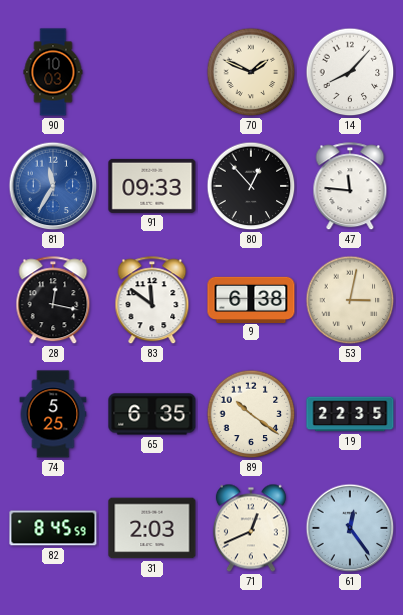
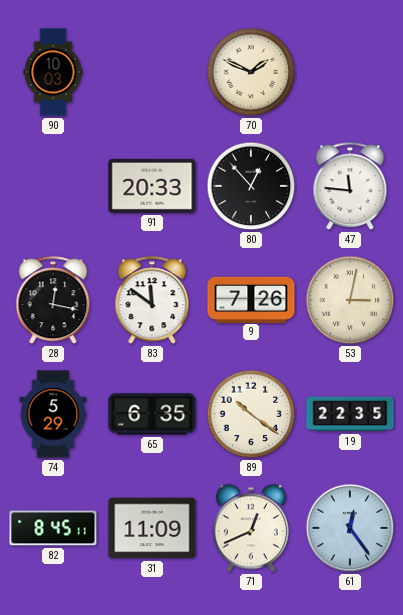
14: 8:07 -> none
81: 11:35 -> none
91: 09:33 -> 20:33
9: 6:38 -> 7:26
74: 5:25 -> 5:29
82: 8:45:59 -> 8:45:11
31: 2:03 -> 11:09
